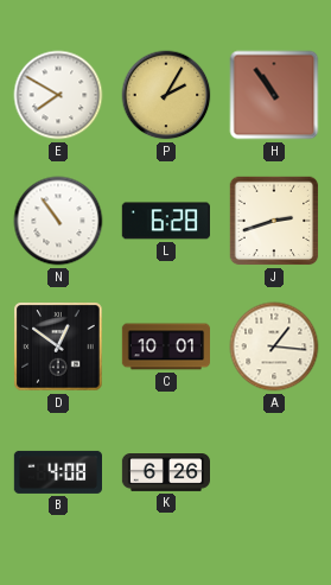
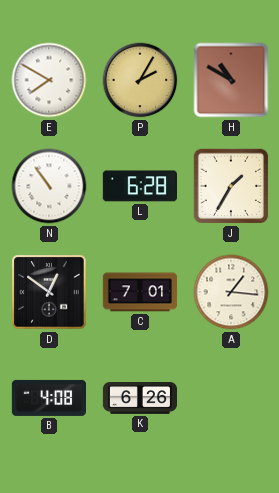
H: 10:54 -> 10:50
J: 2:42 -> 1:35
C: 10:01 -> 7:01
